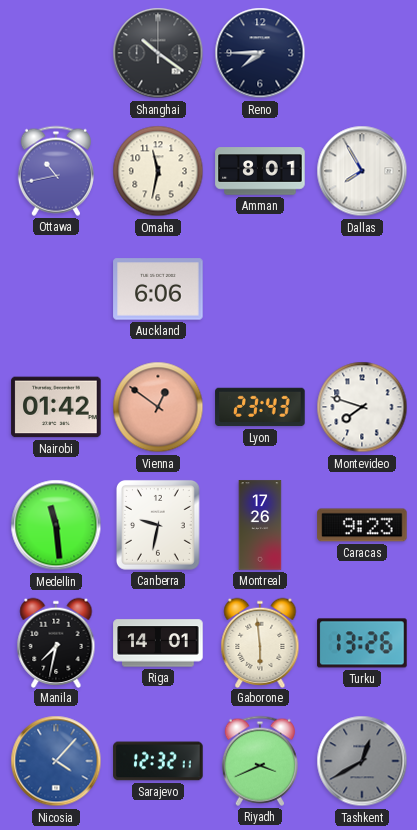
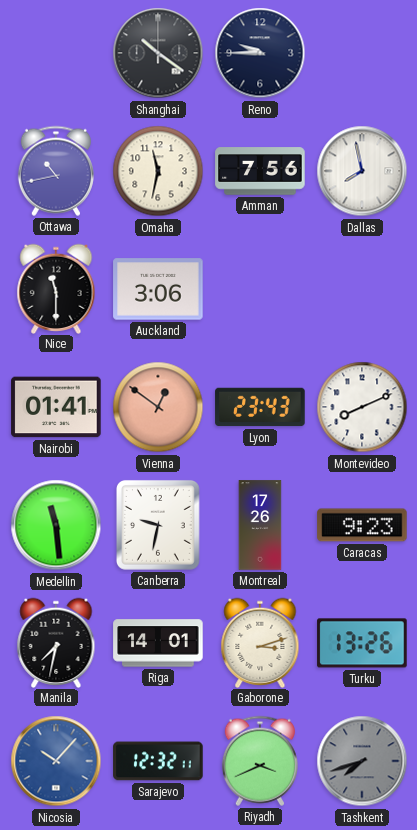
Reno: 7:45 -> 9:45
Amman: 8:01 -> 7:56
Dallas: 7:55 -> 7:58
Nice: none -> 11:30
Auckland: 6:06 -> 3:06
Nairobi: 01:42 -> 01:41
Montevideo: 7:48 -> 8:11
Gaborone: 5:59 -> 3:12
Nicosia: 4:07 -> 10:07
Tashkent: 12:40 -> 7:42
